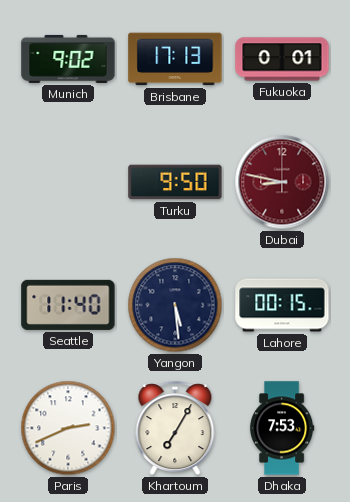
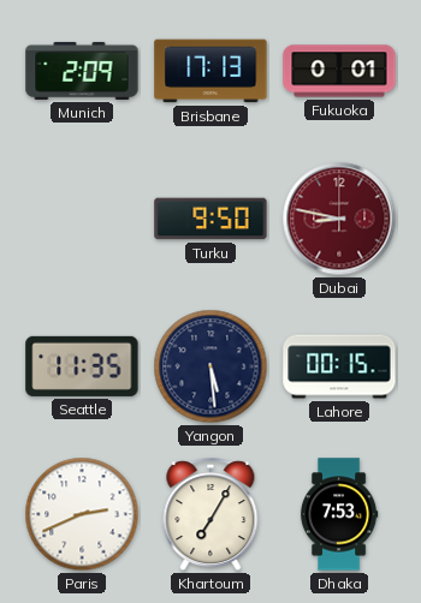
Munich: 9:02 -> 2:09
Seattle: 11:40 -> 11:35
